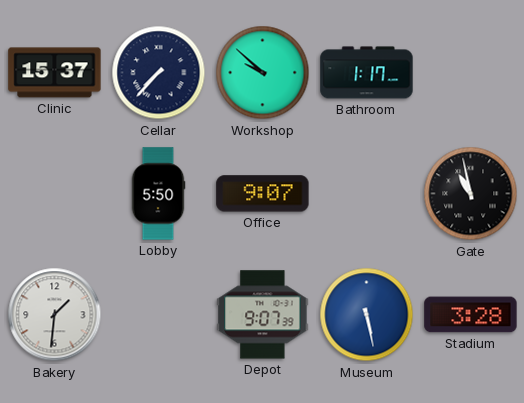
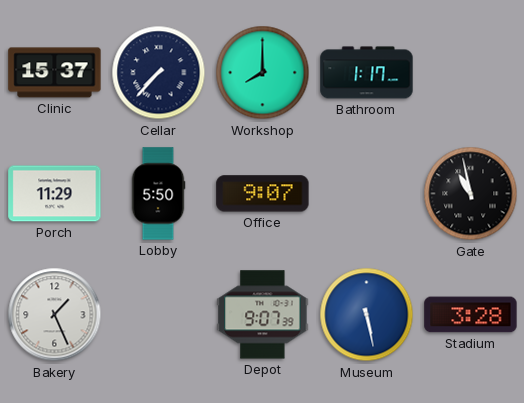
Workshop: 9:52 -> 8:00
Porch: none -> 11:29
Bakery: 1:31 -> 1:26
